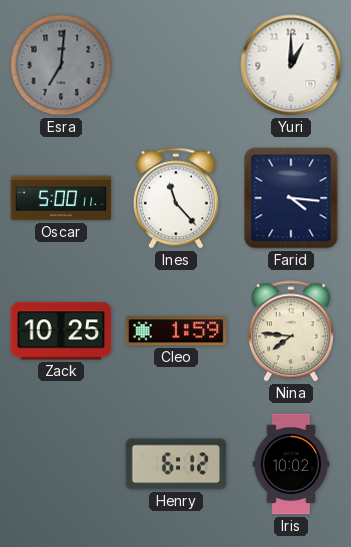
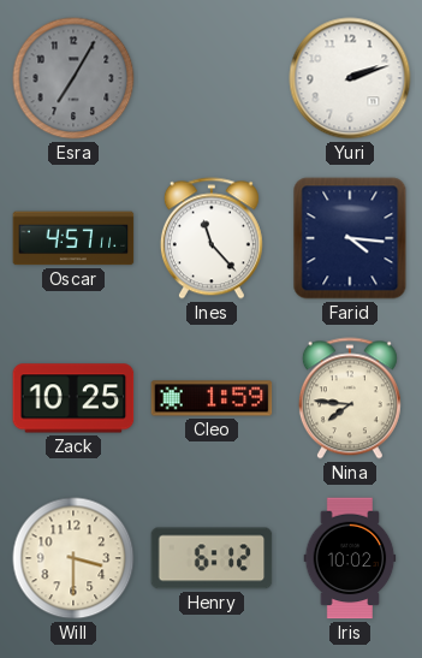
Esra: 7:01 -> 7:05
Yuri: 1:00 -> 2:12
Oscar: 5:00 -> 4:57
Will: none -> 3:30
